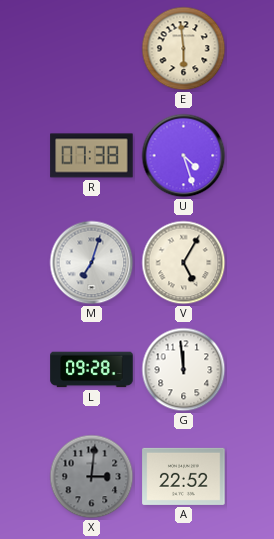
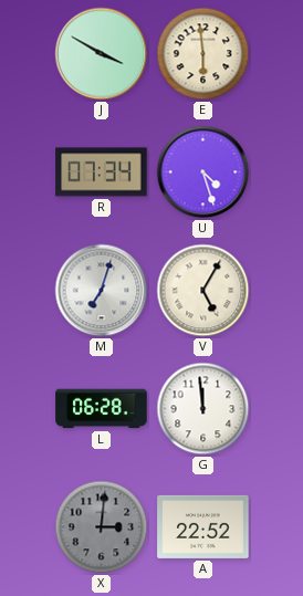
J: none -> 3:50
R: 07:38 -> 07:34
L: 09:28 -> 06:28
